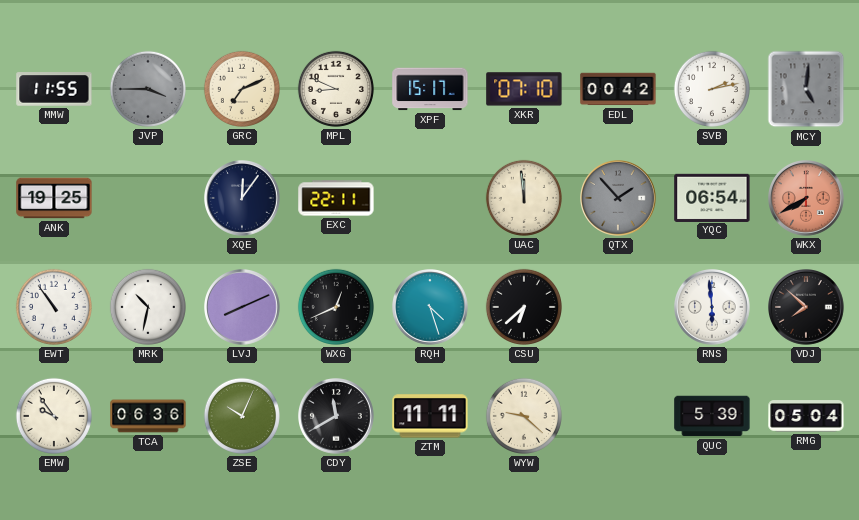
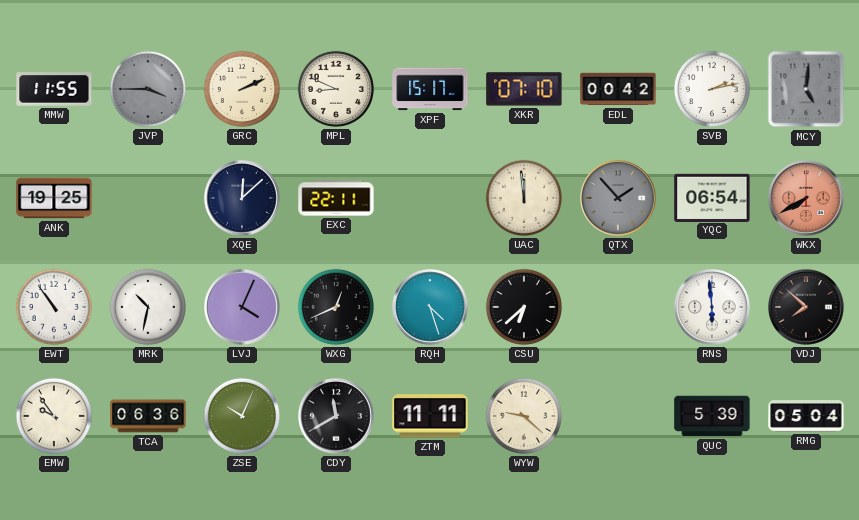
GRC: 7:11 -> 2:11
XQE: 12:06 -> 12:08
LVJ: 8:11 -> 4:04
